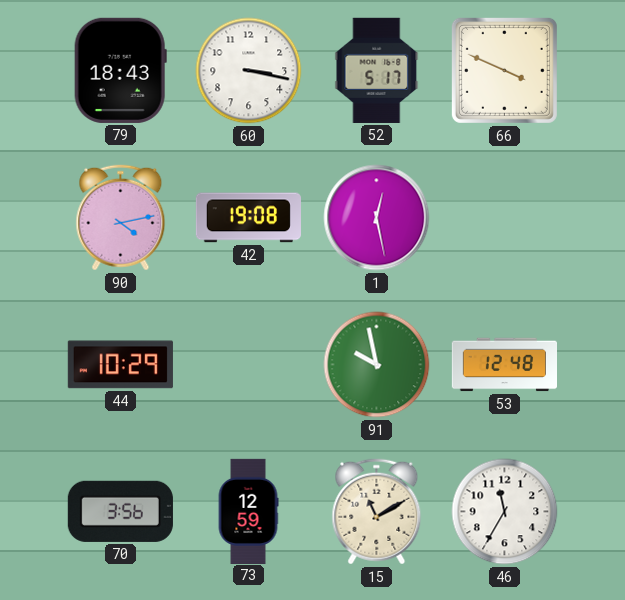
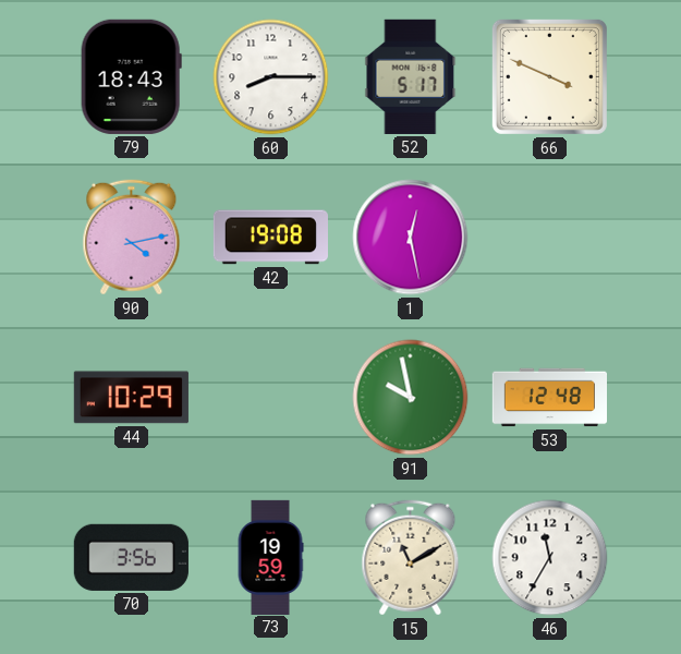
60: 3:17 -> 8:15
73: 12:59 -> 19:59
